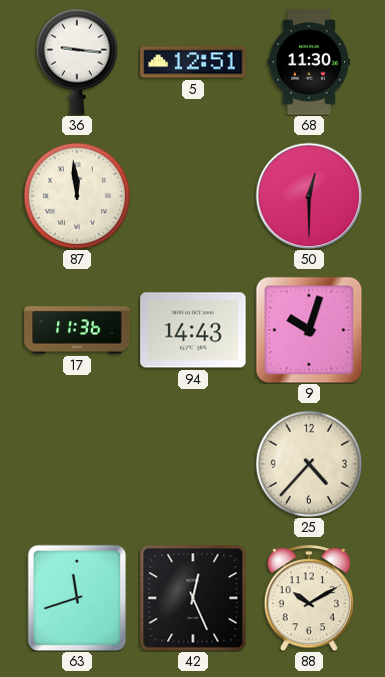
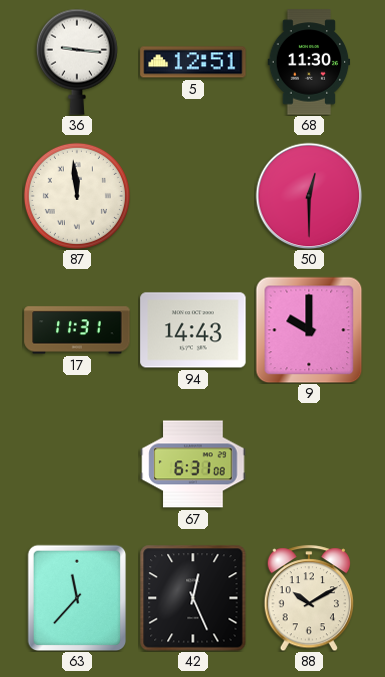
17: 11:36 -> 11:31
9: 10:03 -> 10:00
67: none -> 6:31
25: 4:37 -> none
63: 11:42 -> 11:37
